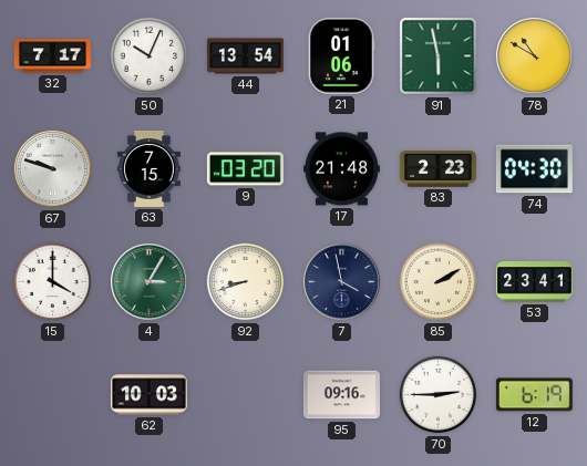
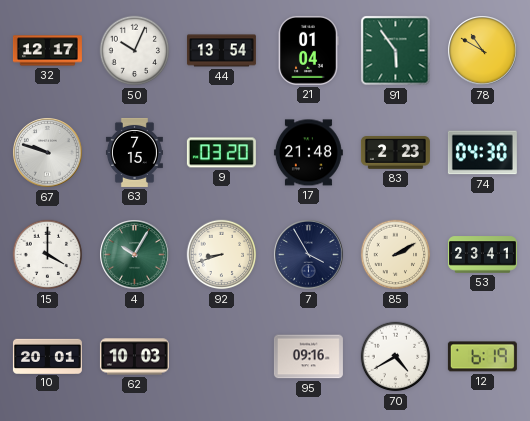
32: 7:17 -> 12:17
21: 01:06 -> 01:04
91: 5:58 -> 5:54
4: 3:05 -> 10:05
7: 3:58 -> 3:55
10: none -> 20:01
70: 2:45 -> 4:40
